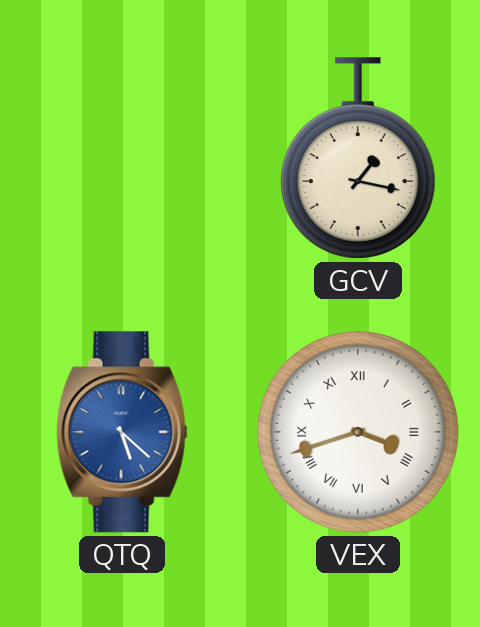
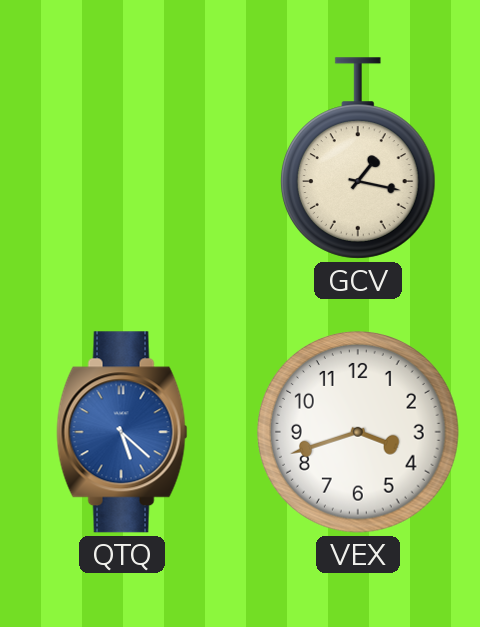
VEX numerals: Roman -> Arabic
